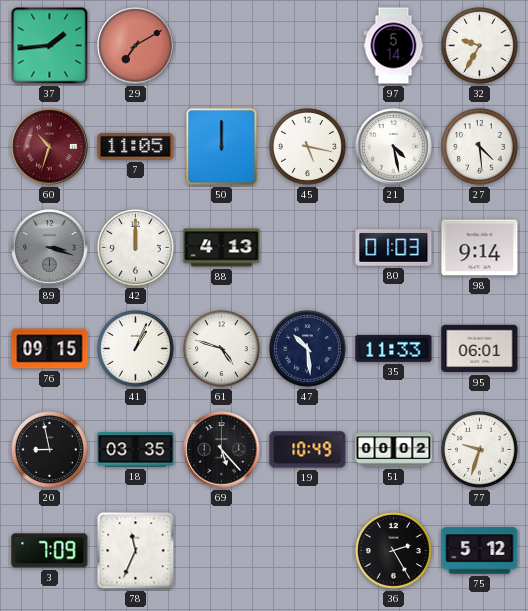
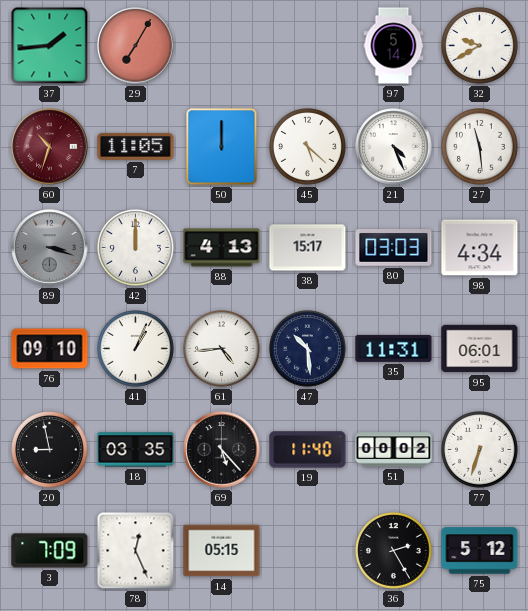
29: 7:10 -> 7:05
32: 9:35 -> 9:40
45: 5:17 -> 5:22
21: 4:28 -> 4:26
27: 4:29 -> 11:29
38: none -> 15:17
80: 01:03 -> 03:03
98: 9:14 -> 4:34
76: 09:15 -> 09:10
61: 4:48 -> 4:44
35: 11:33 -> 11:31
19: 10:49 -> 11:40
77: 9:33 -> 6:33
78: 11:34 -> 12:26
14: none -> 05:15
